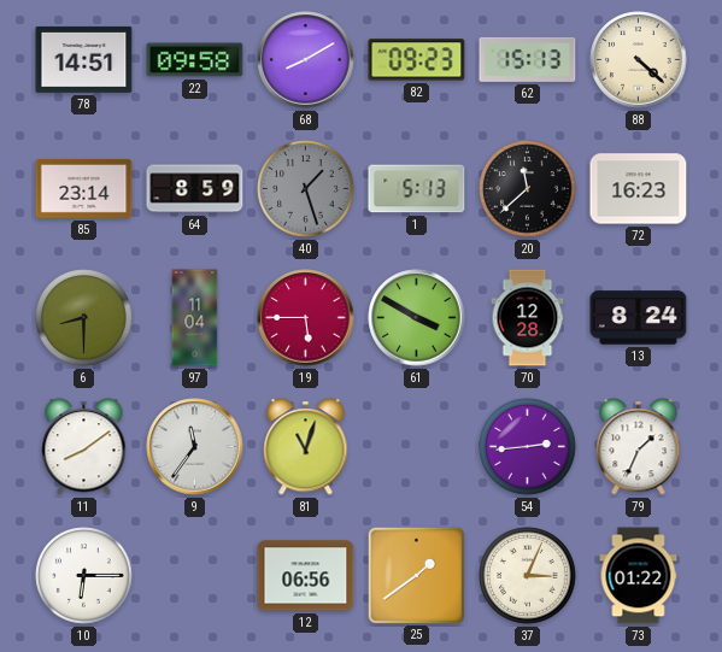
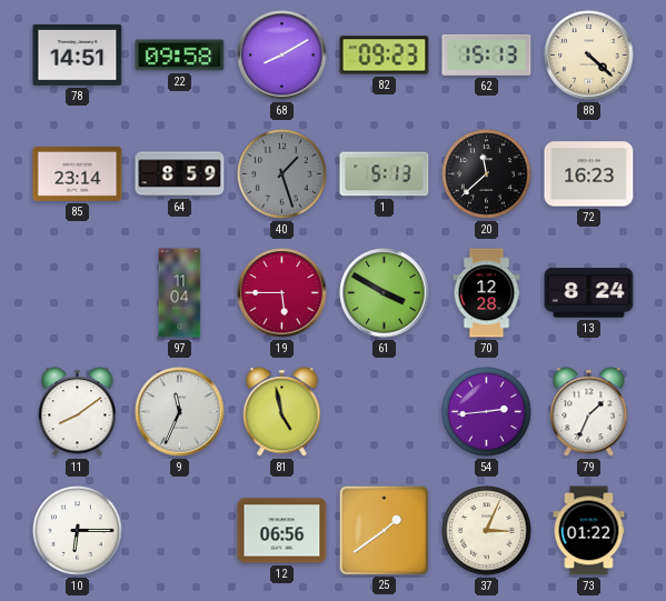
6: 8:30 -> none
9: 11:36 -> 11:34
81: 11:03 -> 4:58
